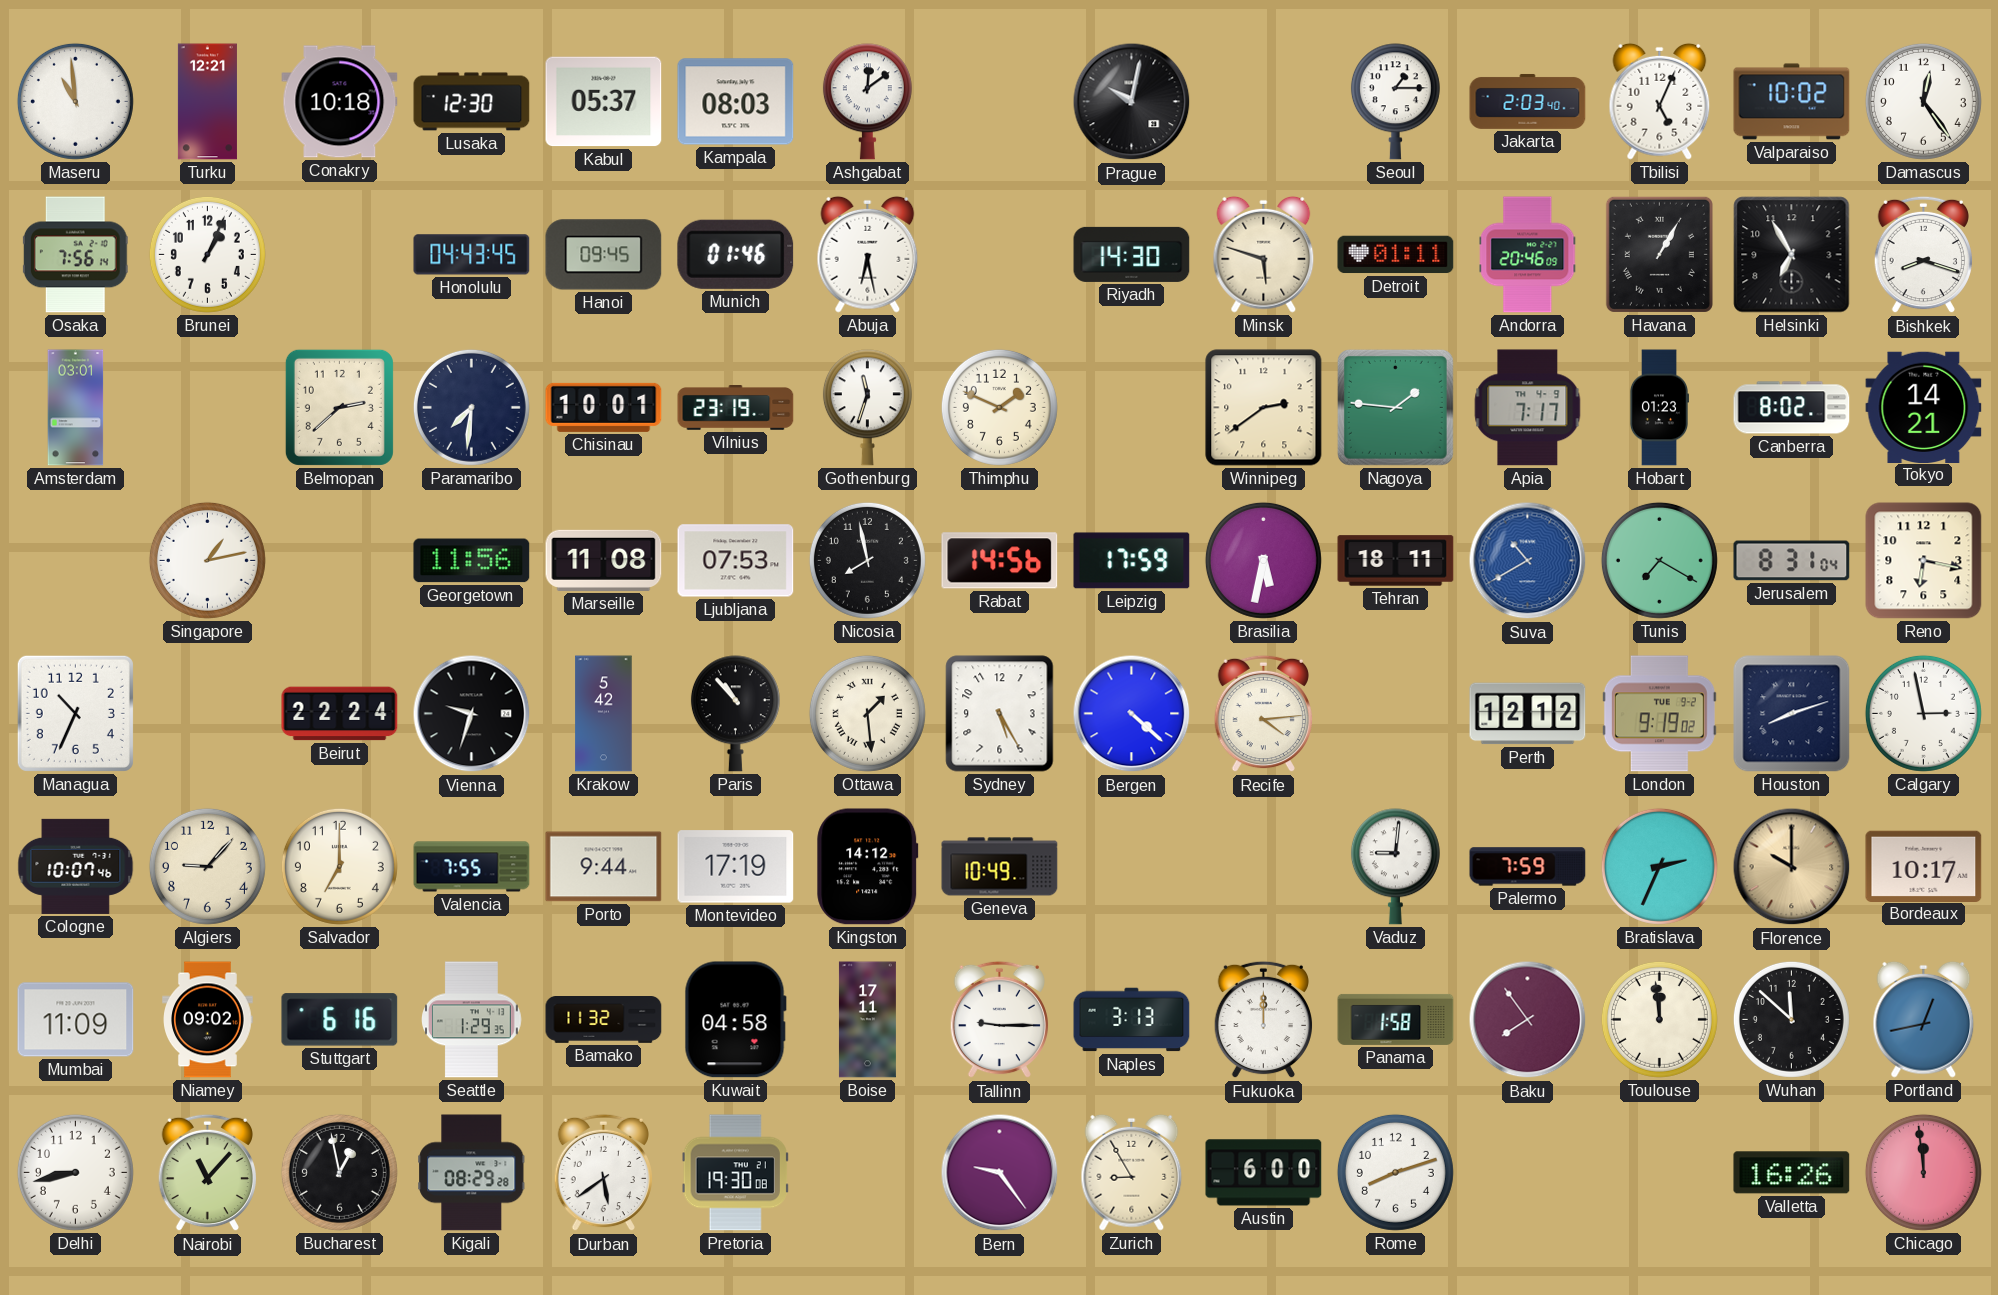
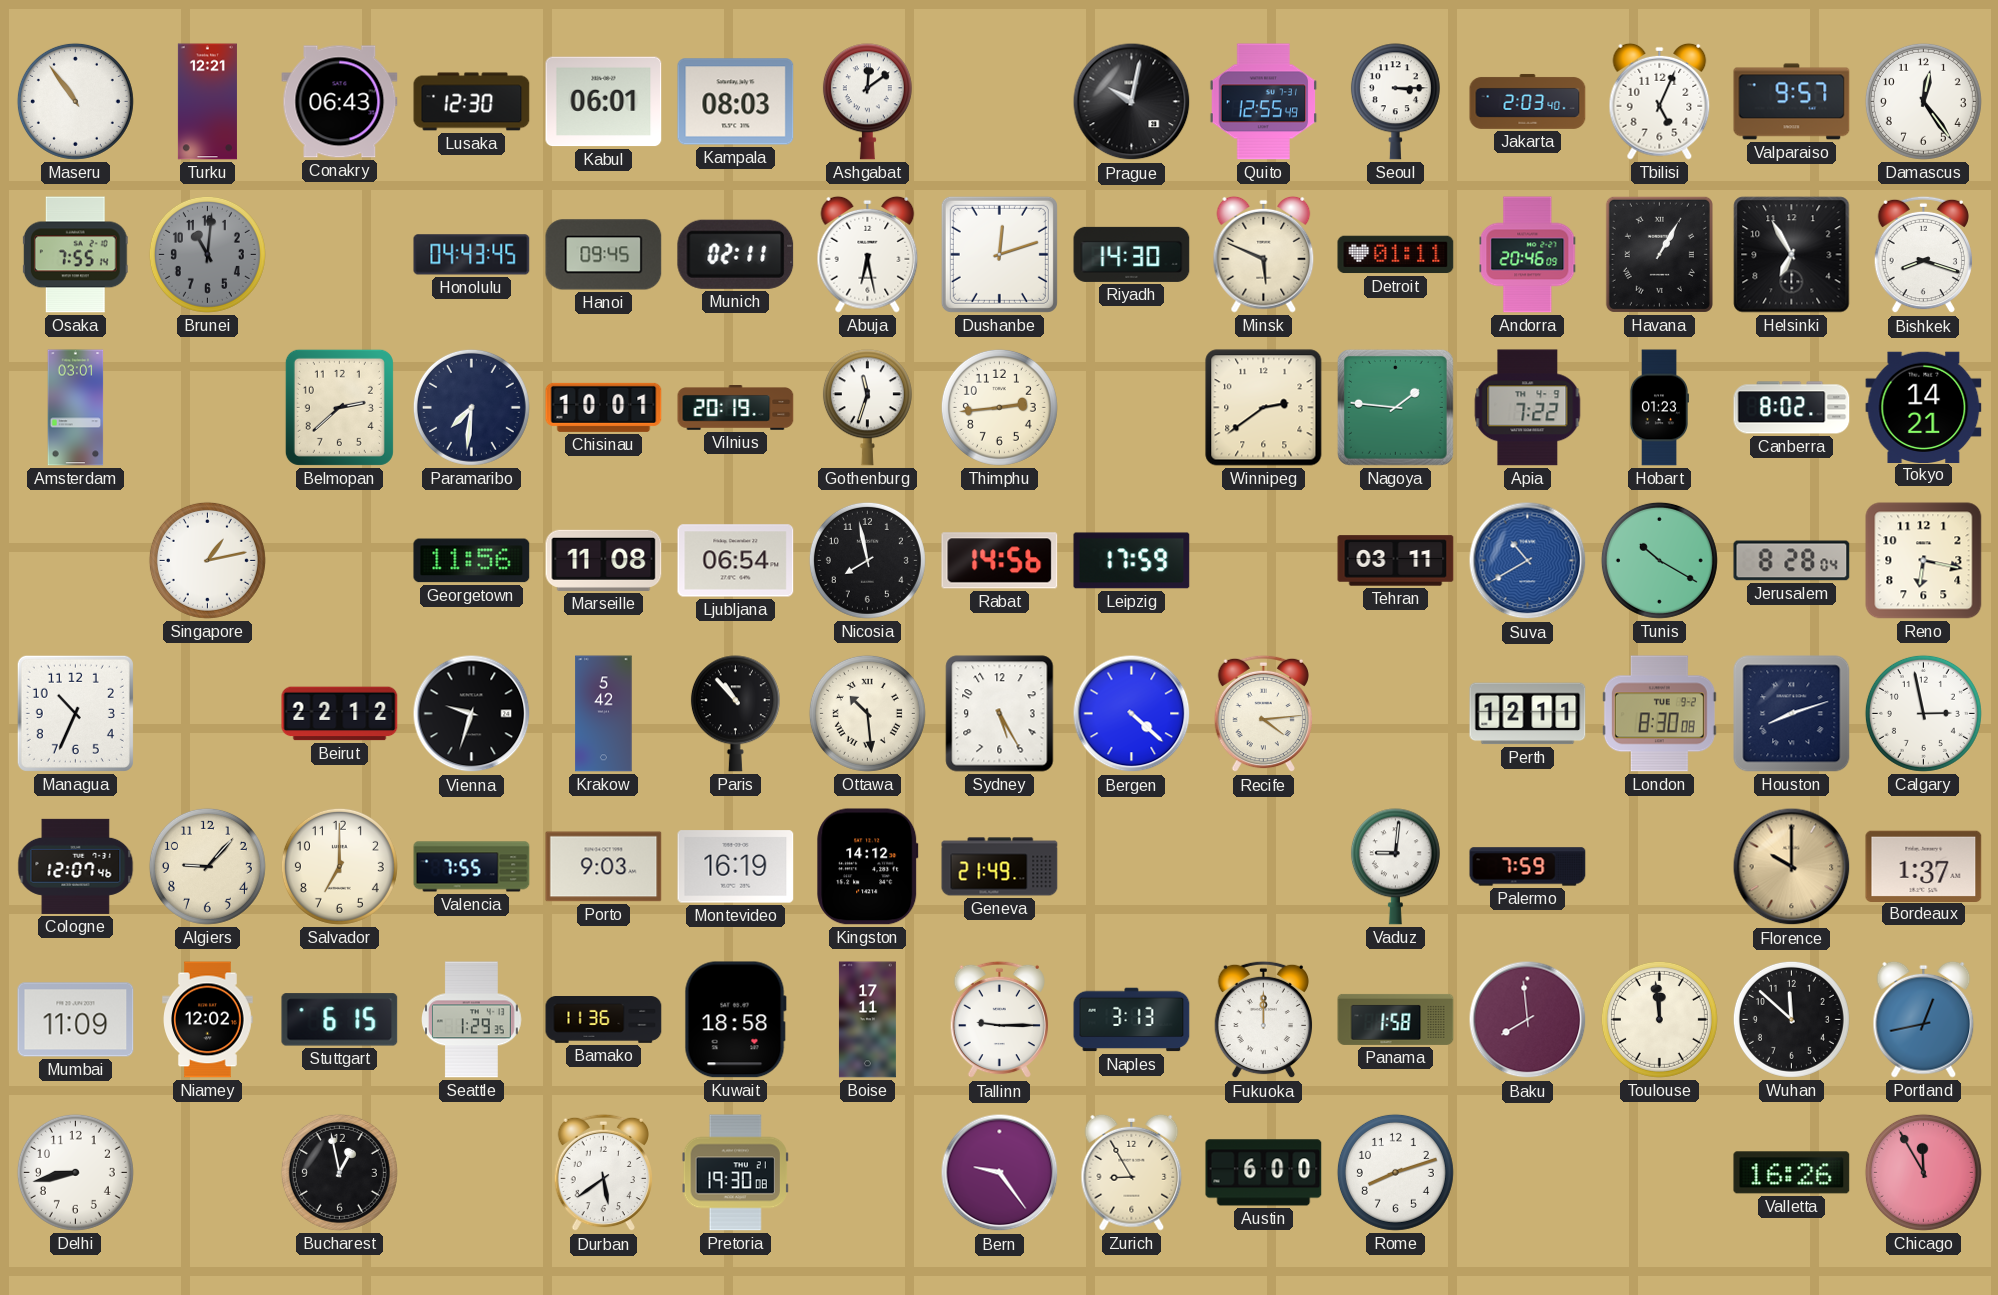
Maseru: 10:59 -> 10:54
Conakry: 10:18 -> 06:43
Kabul: 05:37 -> 06:01
Quito: none -> 12:55
Seoul: 1:15 -> 3:15
Valparaiso: 10:02 -> 9:57
Osaka: 7:56 -> 7:55
Brunei: 1:04 -> 11:01
Brunei dial: white -> grey
Munich: 01:46 -> 02:11
Dushanbe: none -> 12:12
Minsk: 5:48 -> 5:49
Vilnius: 23:19 -> 20:19
Thimphu: 1:49 -> 2:44
Apia: 7:17 -> 7:22
Ljubljana: 07:53 -> 06:54
Brasilia: 5:32 -> none
Tehran: 18:11 -> 03:11
Tunis: 7:20 -> 10:20
Jerusalem: 8:31 -> 8:28
Beirut: 22:24 -> 22:12
Ottawa: 1:29 -> 10:29
Perth: 12:12 -> 12:11
London: 9:19 -> 8:30
Cologne: 10:07 -> 12:07
Porto: 9:44 -> 9:03
Montevideo: 17:19 -> 16:19
Geneva: 10:49 -> 21:49
Bratislava: 2:34 -> none
Bordeaux: 10:17 -> 1:37
Niamey: 09:02 -> 12:02
Stuttgart: 6:16 -> 6:15
Bamako: 11:32 -> 11:36
Kuwait: 04:58 -> 18:58
Baku: 7:54 -> 7:59
Nairobi: 11:07 -> none
Kigali: 08:29 -> none
Chicago: 11:59 -> 11:55
